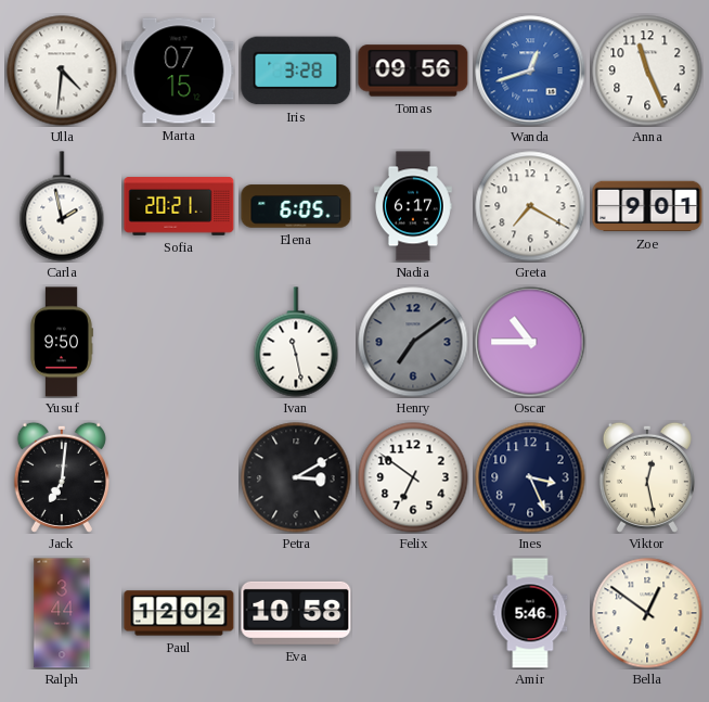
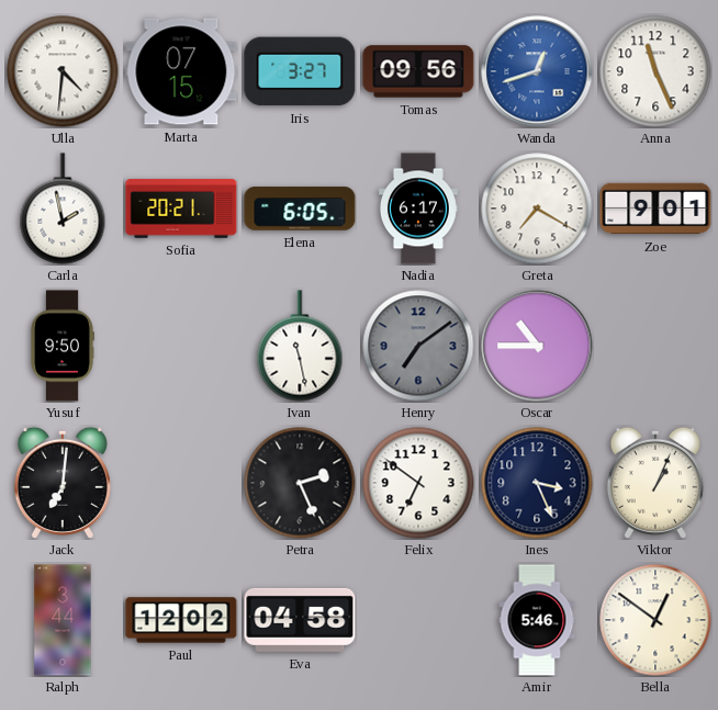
Iris: 3:28 -> 3:27
Petra: 3:10 -> 2:26
Viktor: 12:28 -> 1:04
Eva: 10:58 -> 04:58
